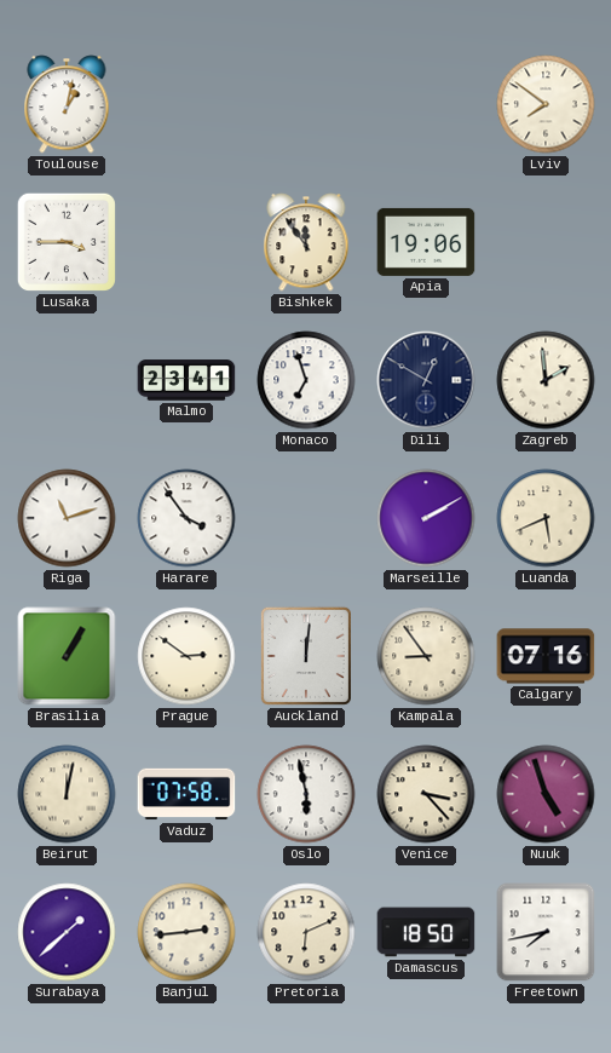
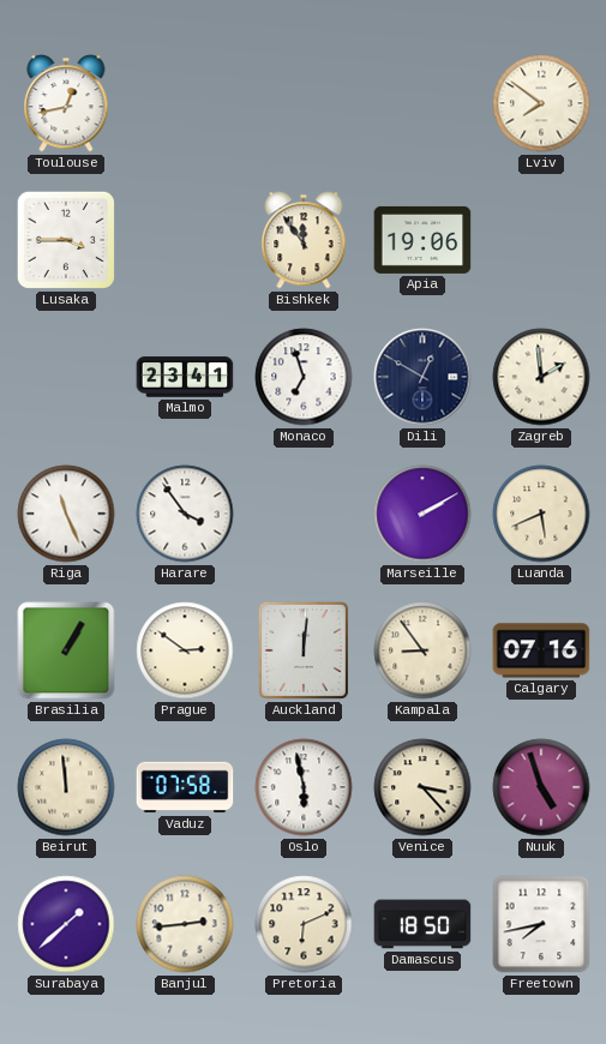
Toulouse: 1:02 -> 12:43
Riga: 11:12 -> 11:26
Beirut: 12:02 -> 11:59
